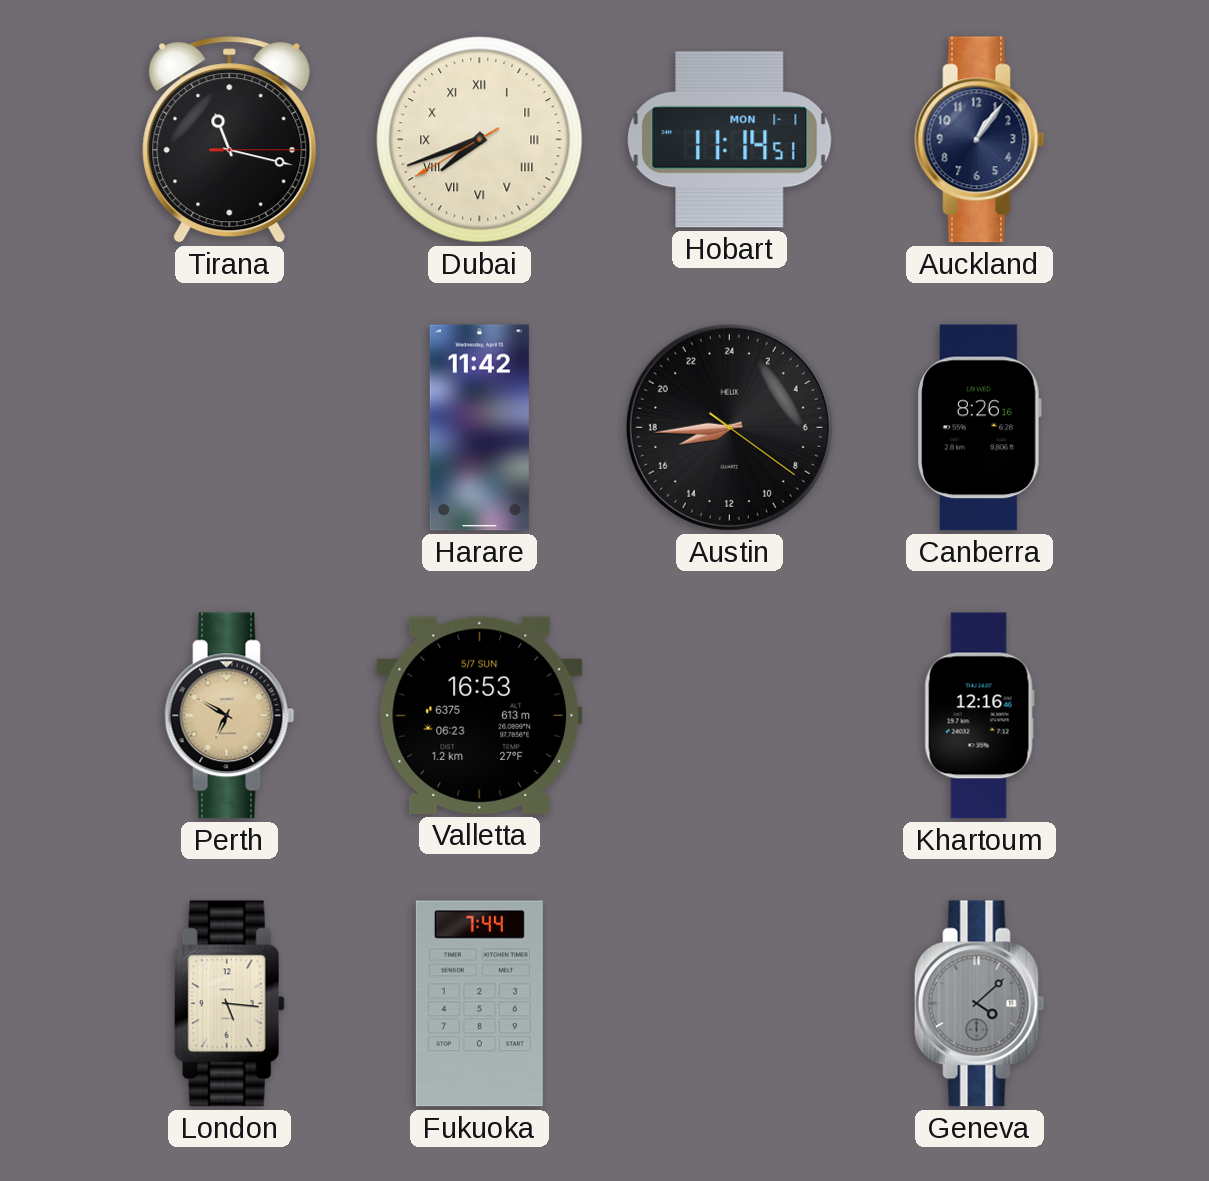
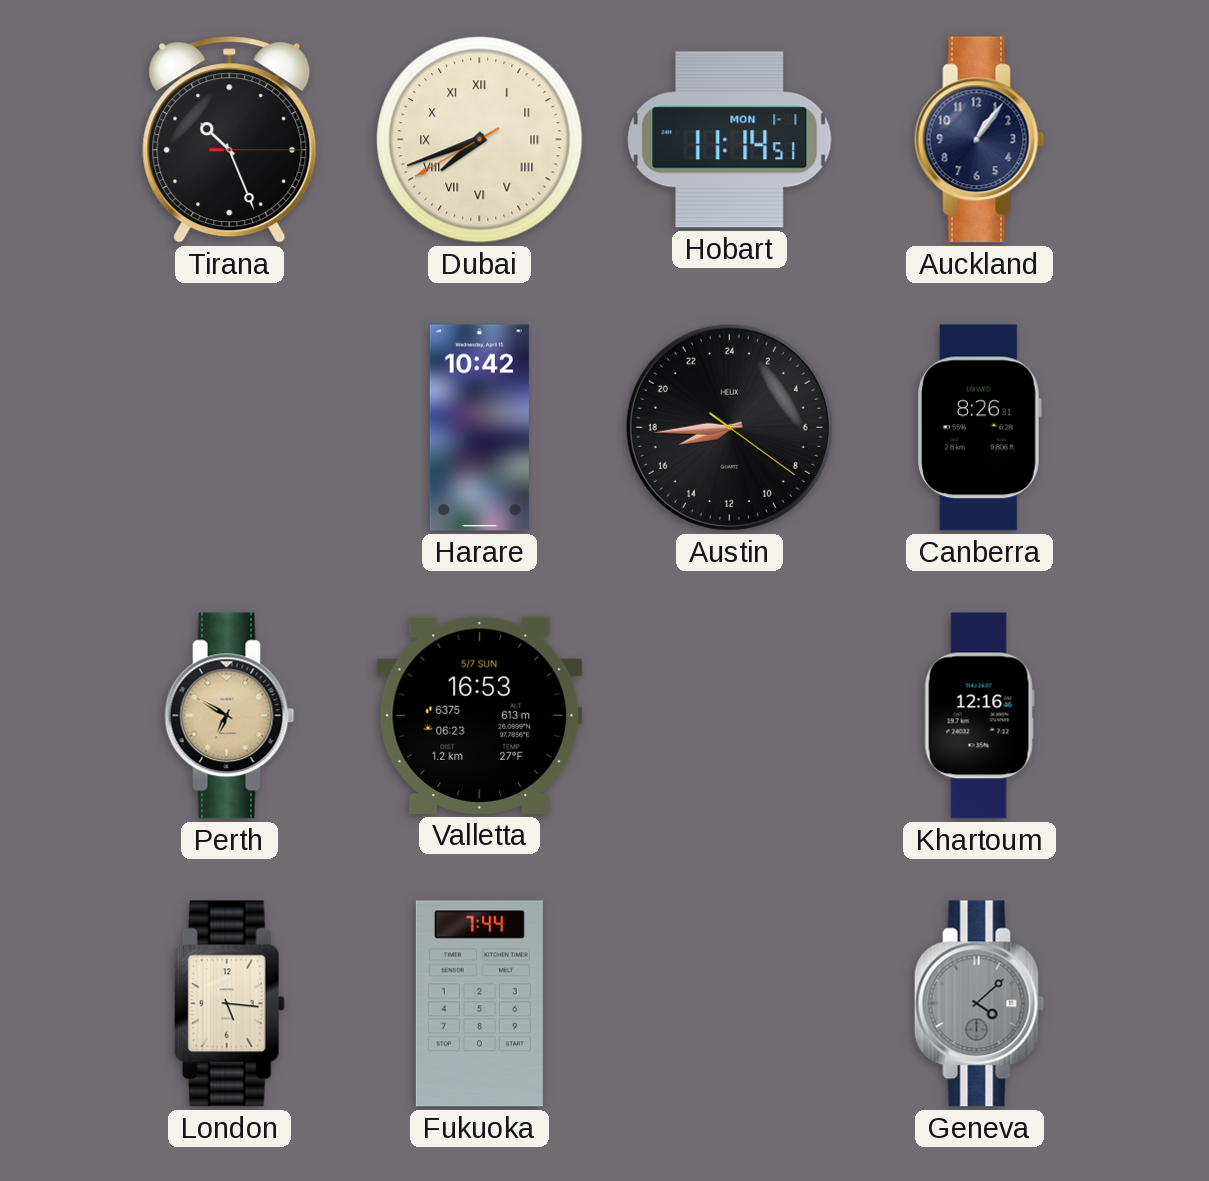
Tirana: 11:17 -> 10:26
Harare: 11:42 -> 10:42
Canberra: 8:26:16 -> 8:26:31
